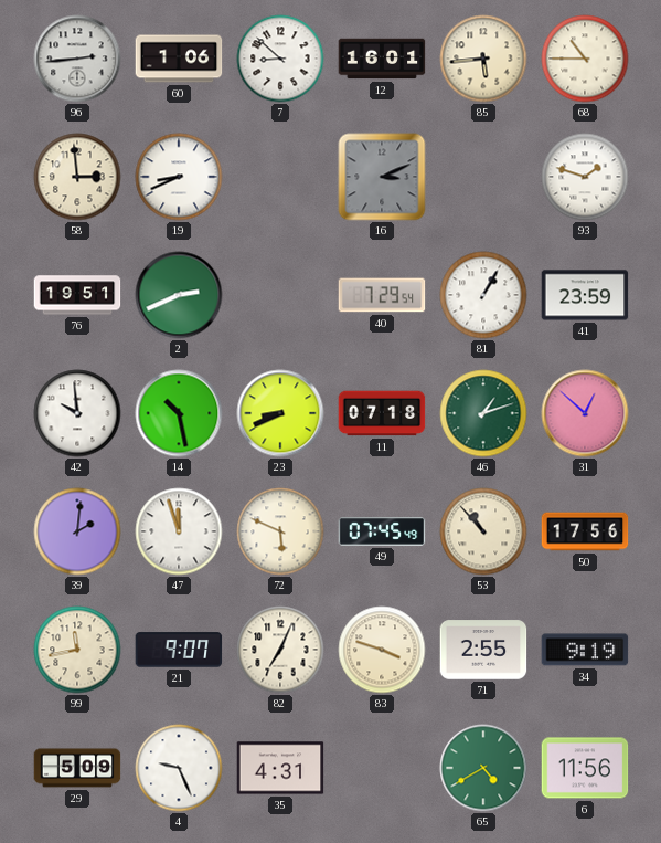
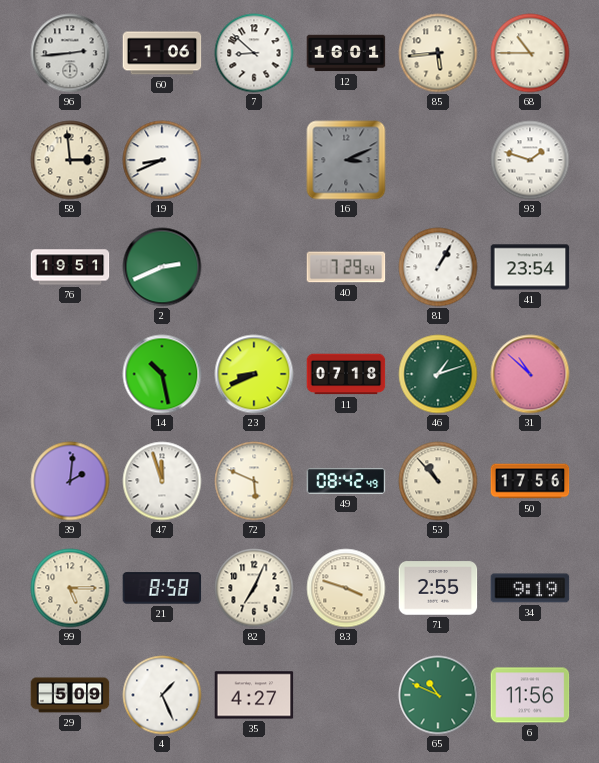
41: 23:59 -> 23:54
42: 9:59 -> none
31: 12:52 -> 10:52
49: 07:45 -> 08:42
99: 11:43 -> 5:15
21: 9:07 -> 8:58
4: 9:26 -> 1:26
35: 4:31 -> 4:27
65: 4:40 -> 10:49
